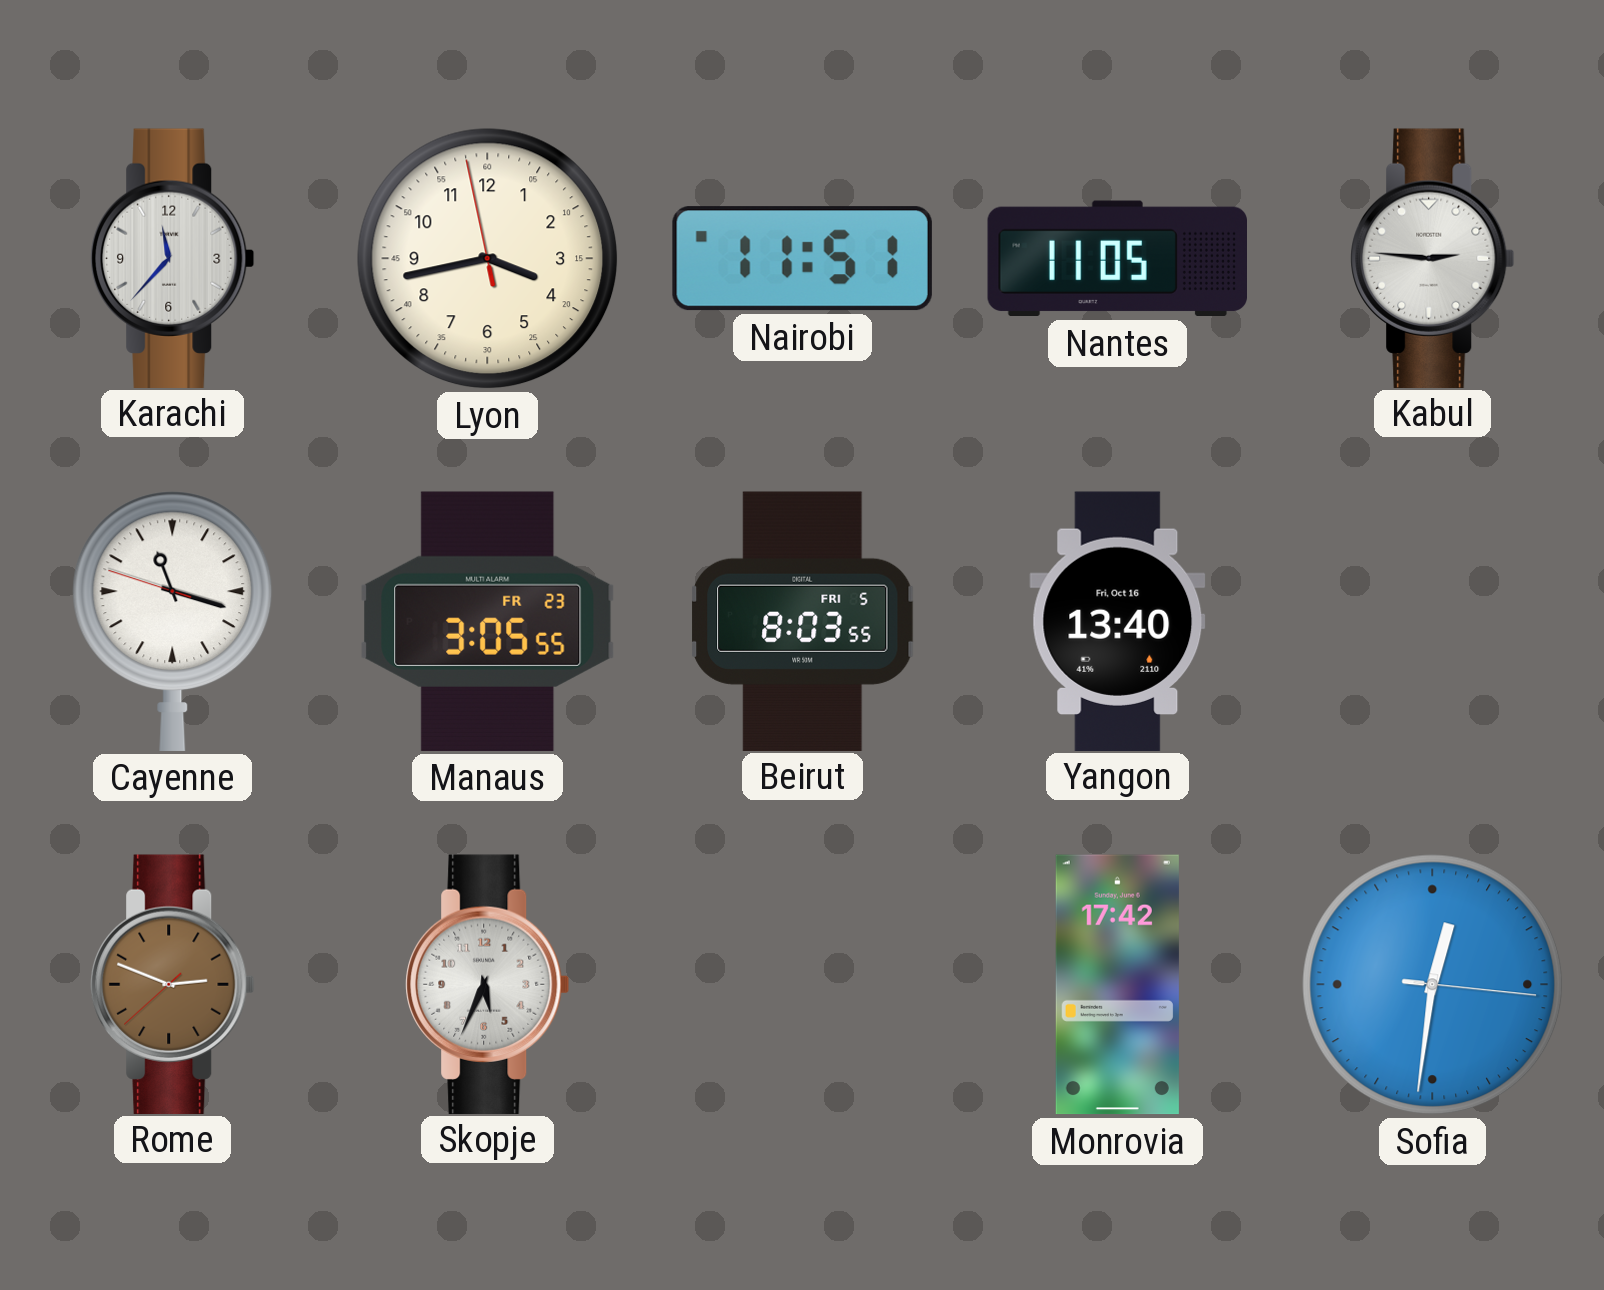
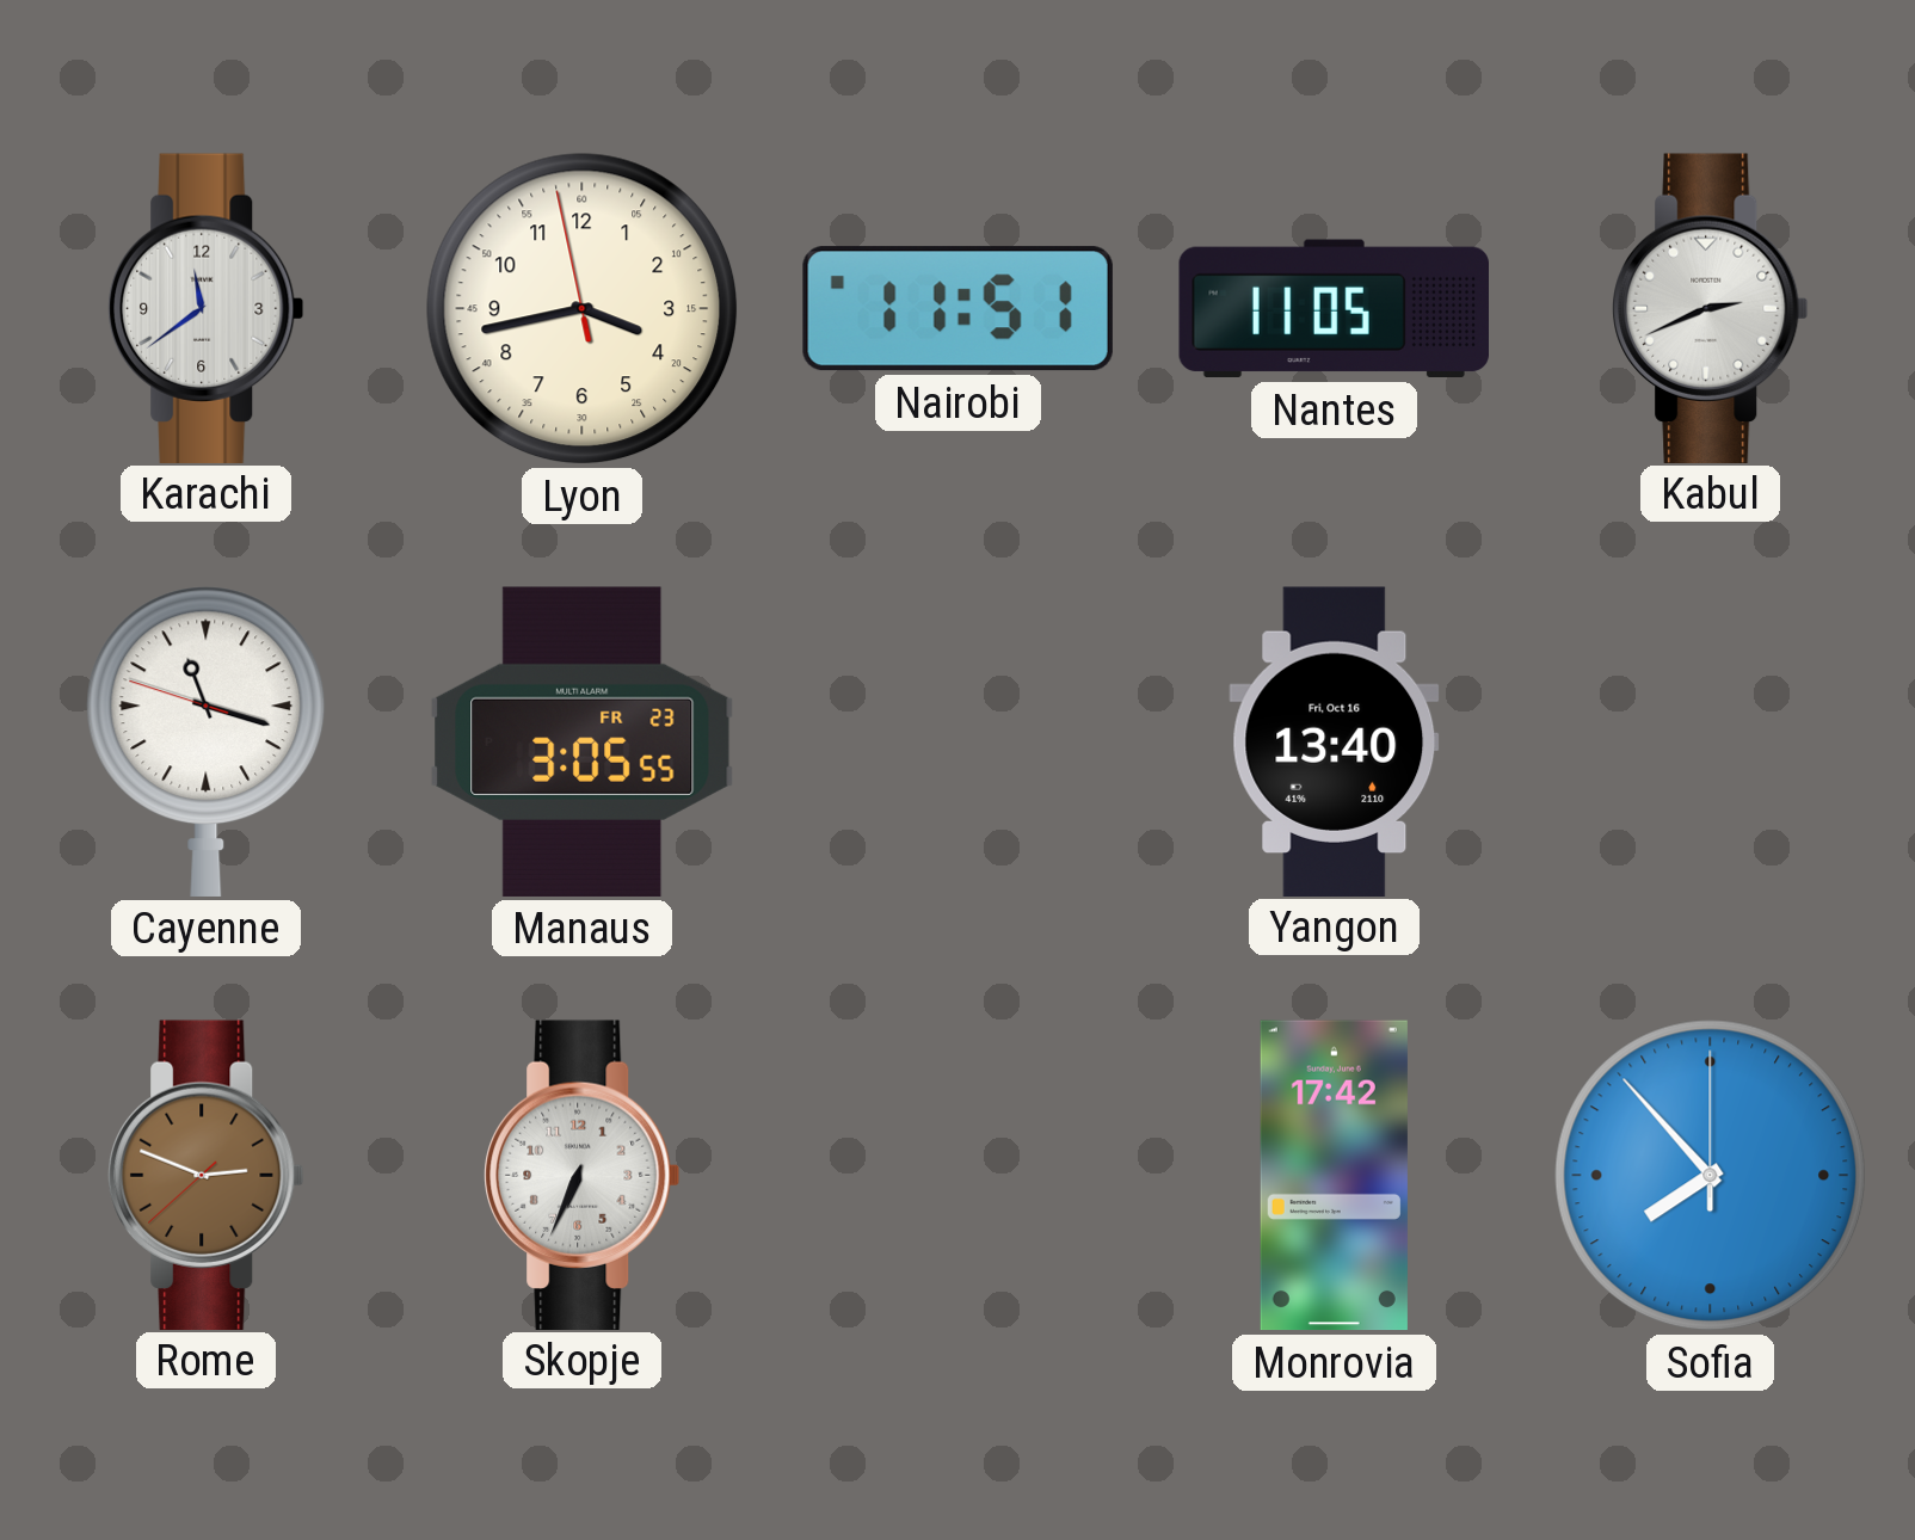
Karachi: 11:37 -> 11:39
Kabul: 2:46 -> 2:41
Beirut: 8:03 -> none
Skopje: 5:34 -> 6:34
Sofia: 12:31 -> 7:53
